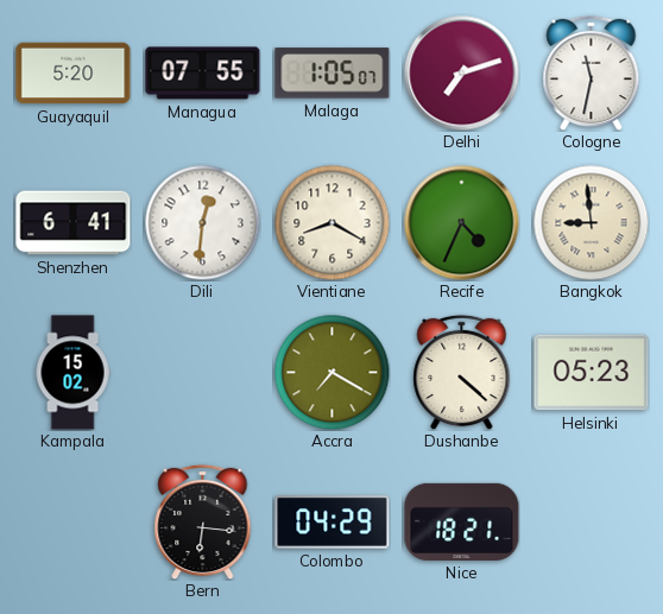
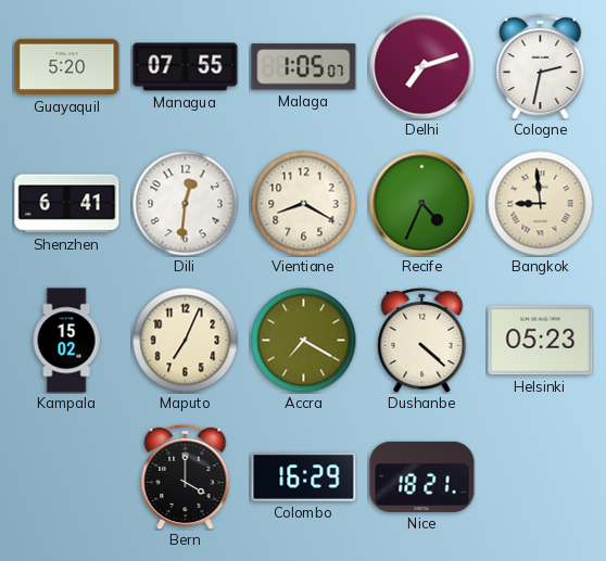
Cologne: 11:32 -> 2:32
Maputo: none -> 7:04
Bern: 6:16 -> 4:00
Colombo: 04:29 -> 16:29
